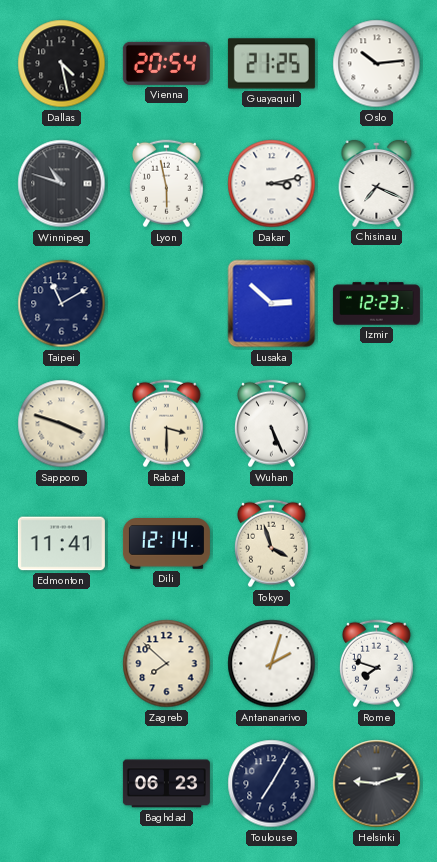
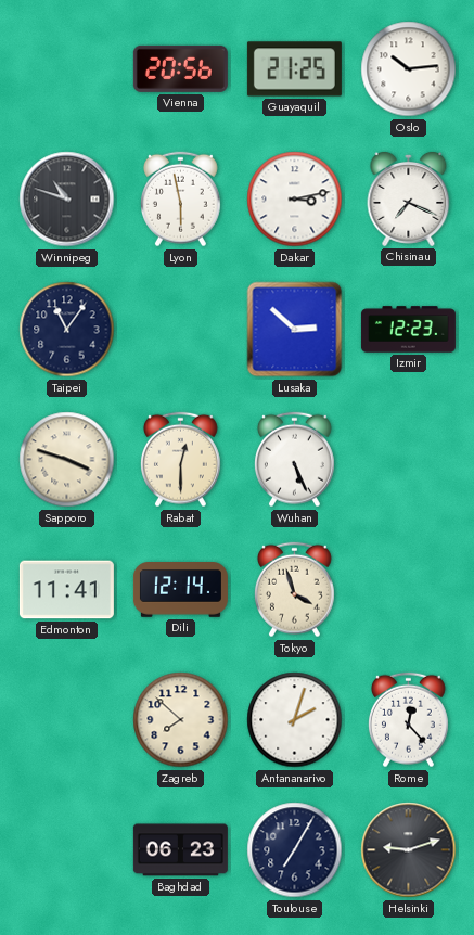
Dallas: 4:28 -> none
Vienna: 20:54 -> 20:56
Taipei: 11:10 -> 11:06
Rabat: 3:30 -> 12:30
Rome: 7:48 -> 12:23
